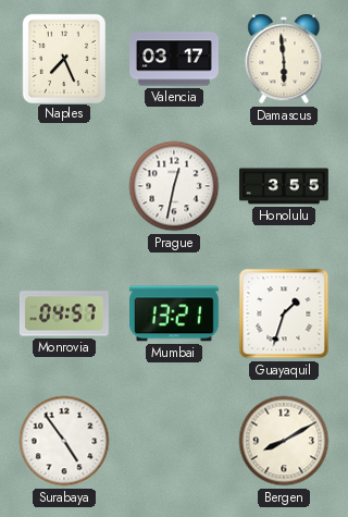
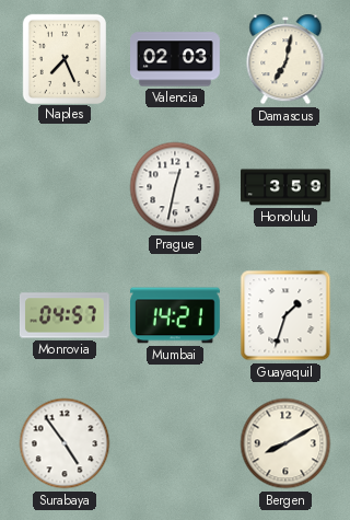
Valencia: 03:17 -> 02:03
Damascus: 5:59 -> 7:02
Honolulu: 3:55 -> 3:59
Mumbai: 13:21 -> 14:21
